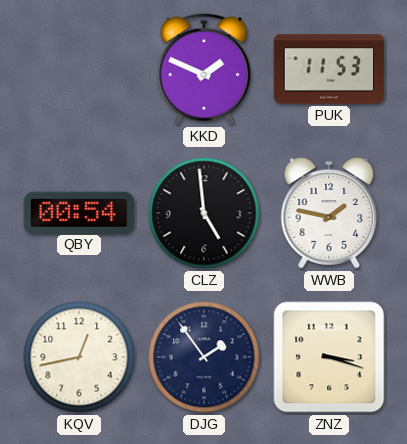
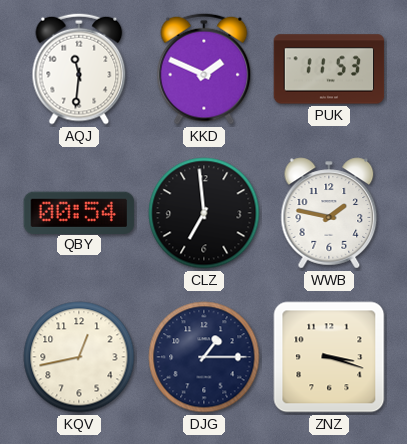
AQJ: none -> 11:31
CLZ: 4:59 -> 6:59
DJG: 1:54 -> 1:15
